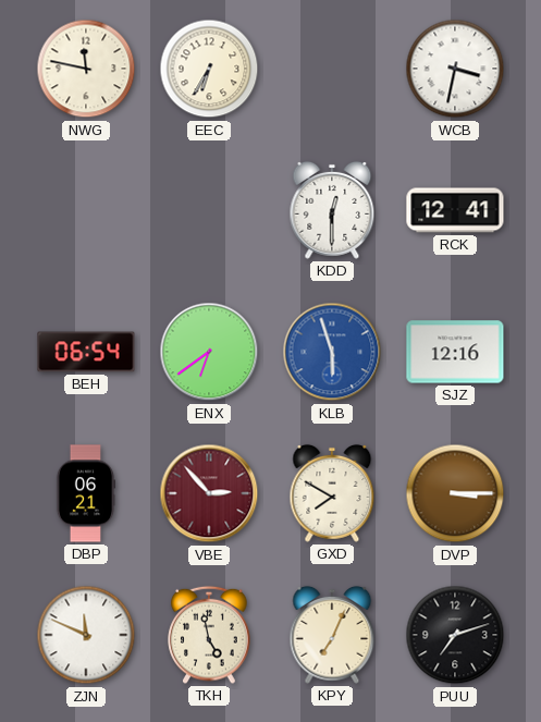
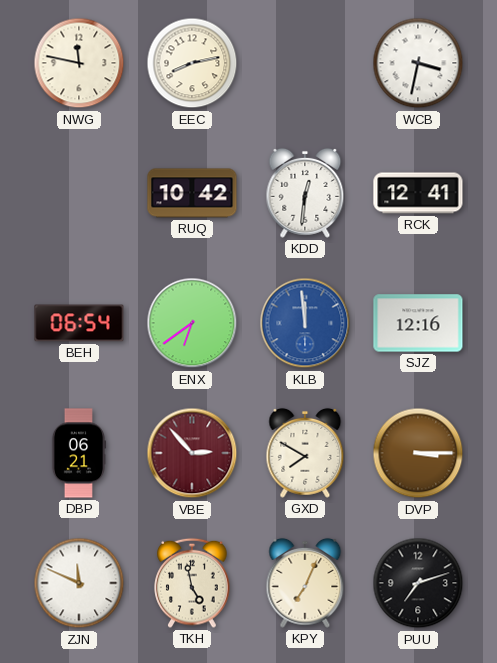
EEC: 6:35 -> 8:13
RUQ: none -> 10:42
KDD: 12:30 -> 12:31
KLB: 5:57 -> 11:59
